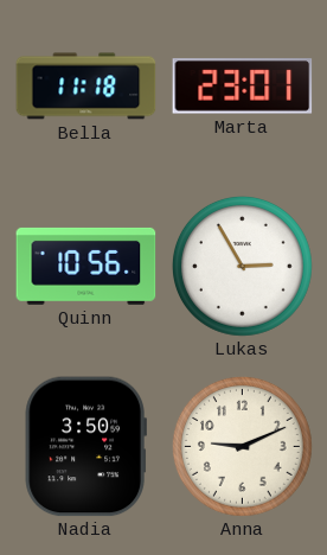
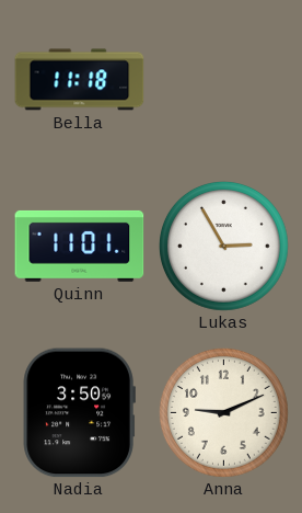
Marta: 23:01 -> none
Quinn: 10:56 -> 11:01
